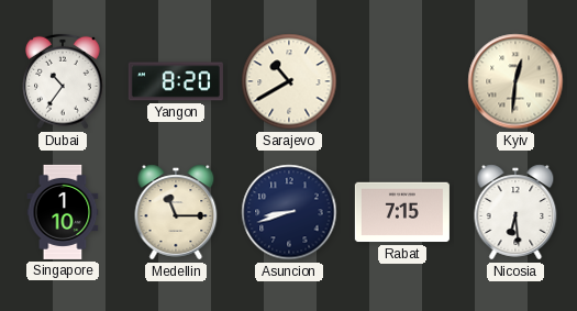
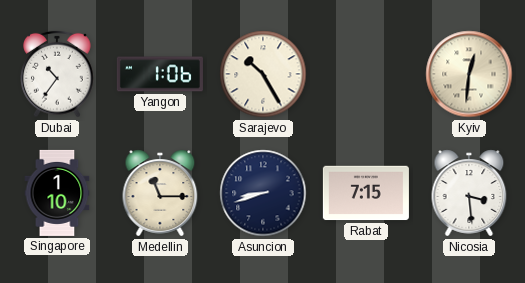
Yangon: 8:20 -> 1:06
Sarajevo: 10:40 -> 10:25
Nicosia: 6:29 -> 3:29
